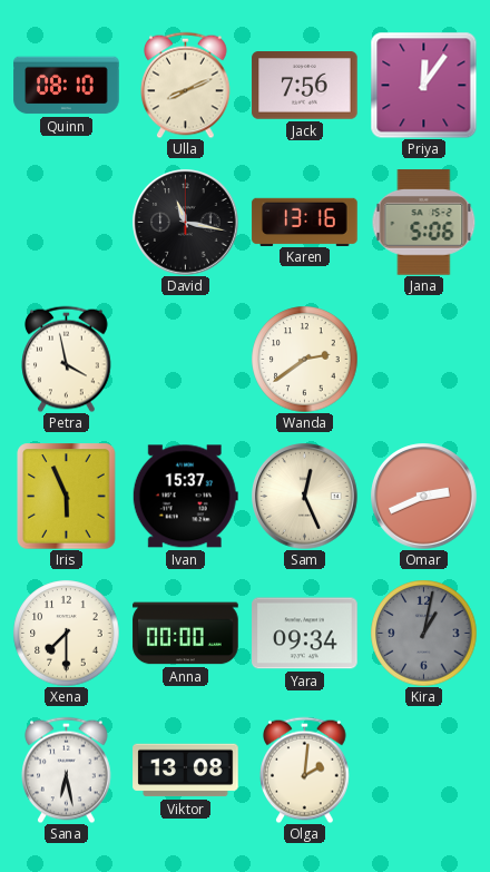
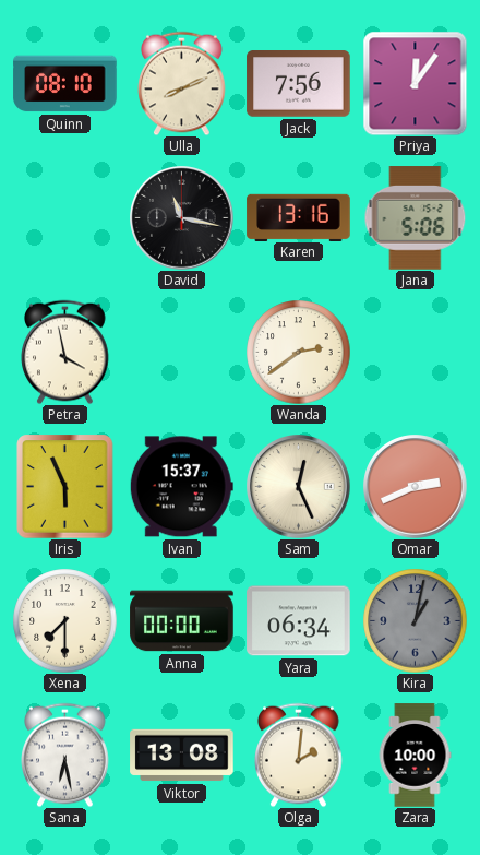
Yara: 09:34 -> 06:34
Zara: none -> 10:00
